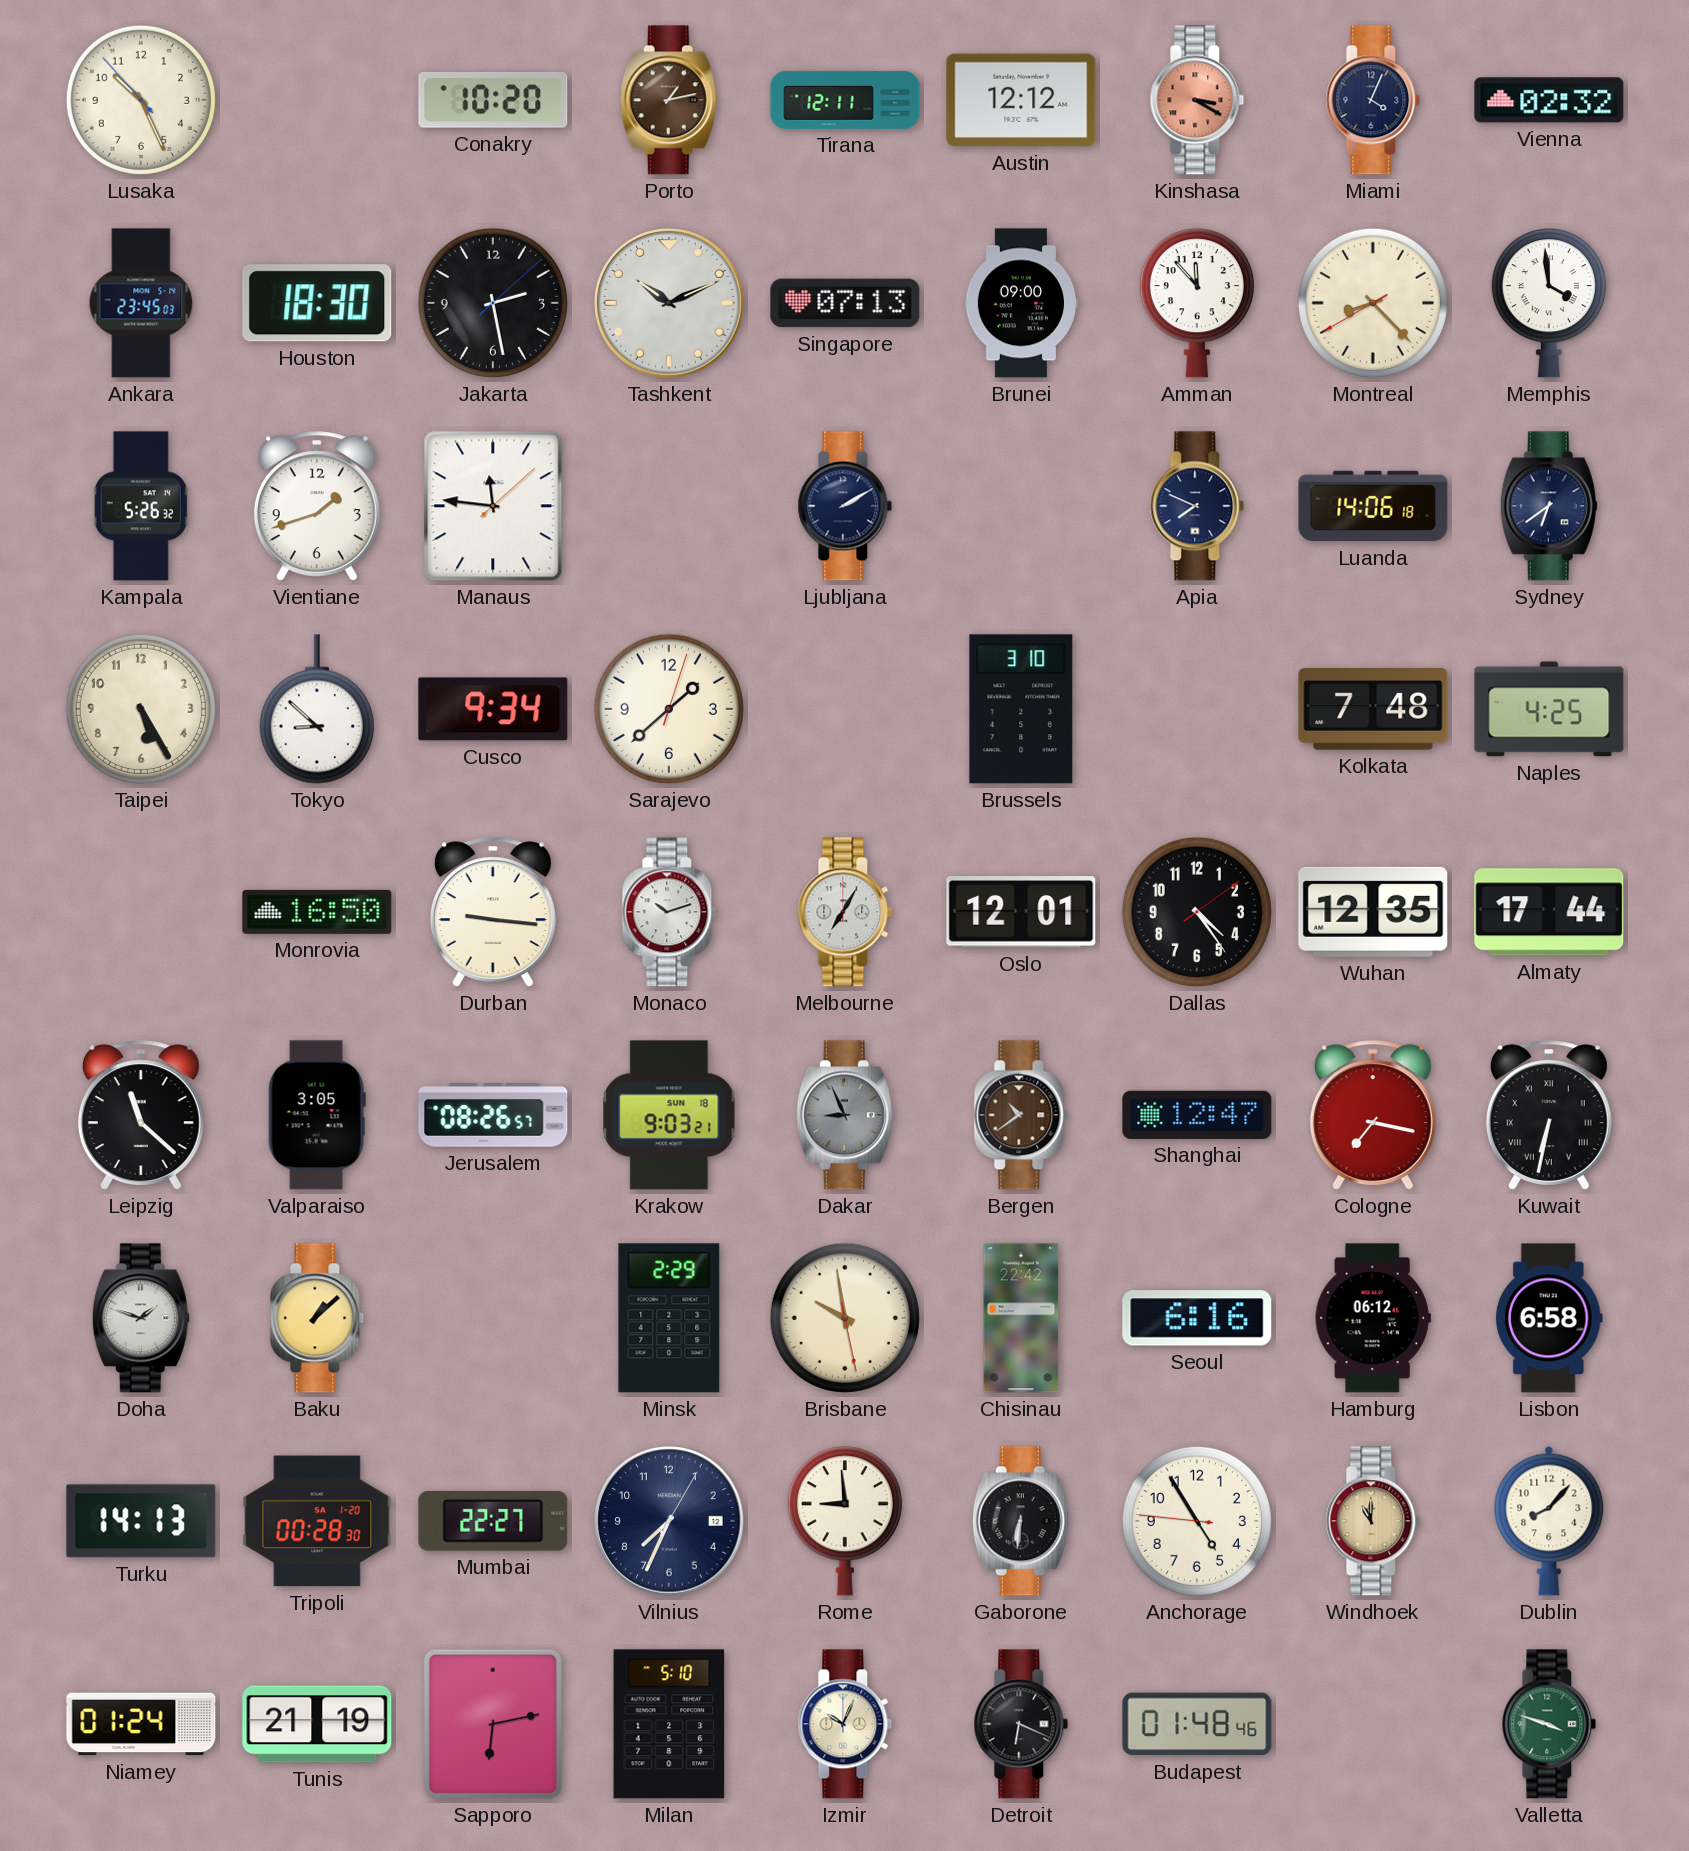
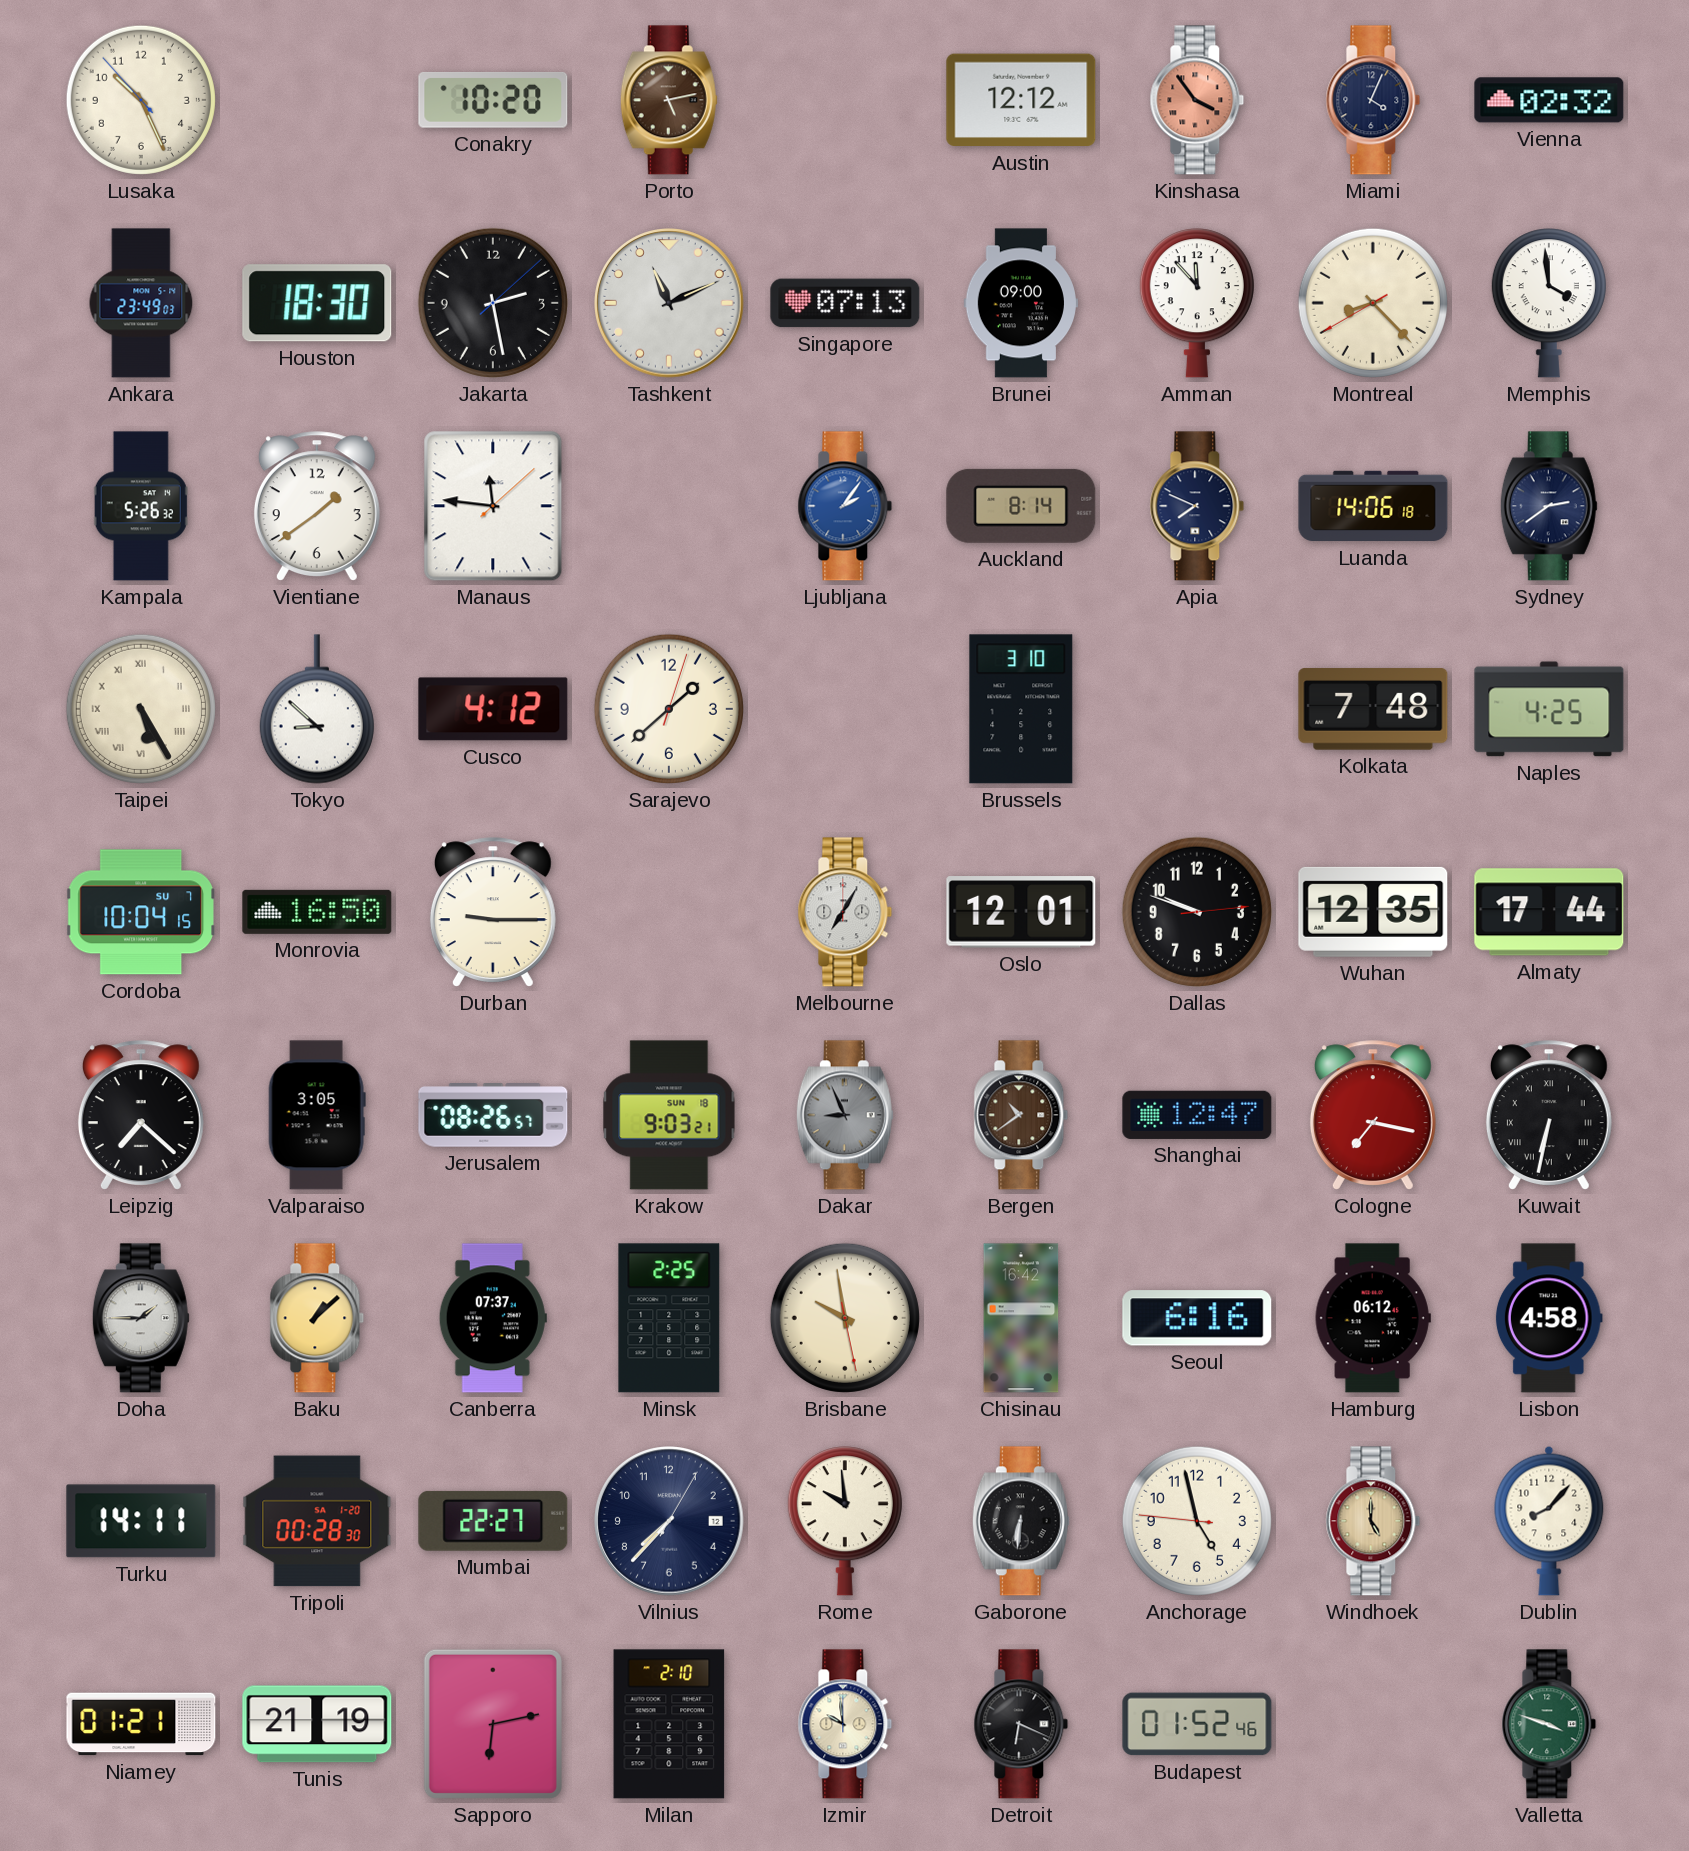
Porto: 1:13 -> 5:13
Tirana: 12:11 -> none
Kinshasa: 3:20 -> 3:54
Ankara: 23:45 -> 23:49
Tashkent: 10:11 -> 11:11
Vientiane: 1:42 -> 1:39
Ljubljana: 2:10 -> 2:06
Ljubljana dial: navy -> blue
Auckland: none -> 8:14
Sydney: 6:39 -> 2:39
Taipei numerals: Arabic -> Roman
Cusco: 9:34 -> 4:12
Cordoba: none -> 10:04
Durban: 9:16 -> 9:15
Monaco: 10:12 -> none
Dallas: 4:24 -> 9:48
Leipzig: 11:22 -> 7:22
Doha: 1:48 -> 1:45
Canberra: none -> 07:37
Minsk: 2:29 -> 2:25
Chisinau: 22:42 -> 16:42
Lisbon: 6:58 -> 4:58
Turku: 14:13 -> 14:11
Vilnius: 7:34 -> 7:37
Rome: 8:59 -> 9:59
Anchorage: 4:54 -> 4:57
Windhoek: 11:00 -> 5:00
Niamey: 01:24 -> 01:21
Milan: 5:10 -> 2:10
Izmir: 10:04 -> 9:59
Budapest: 01:48 -> 01:52
